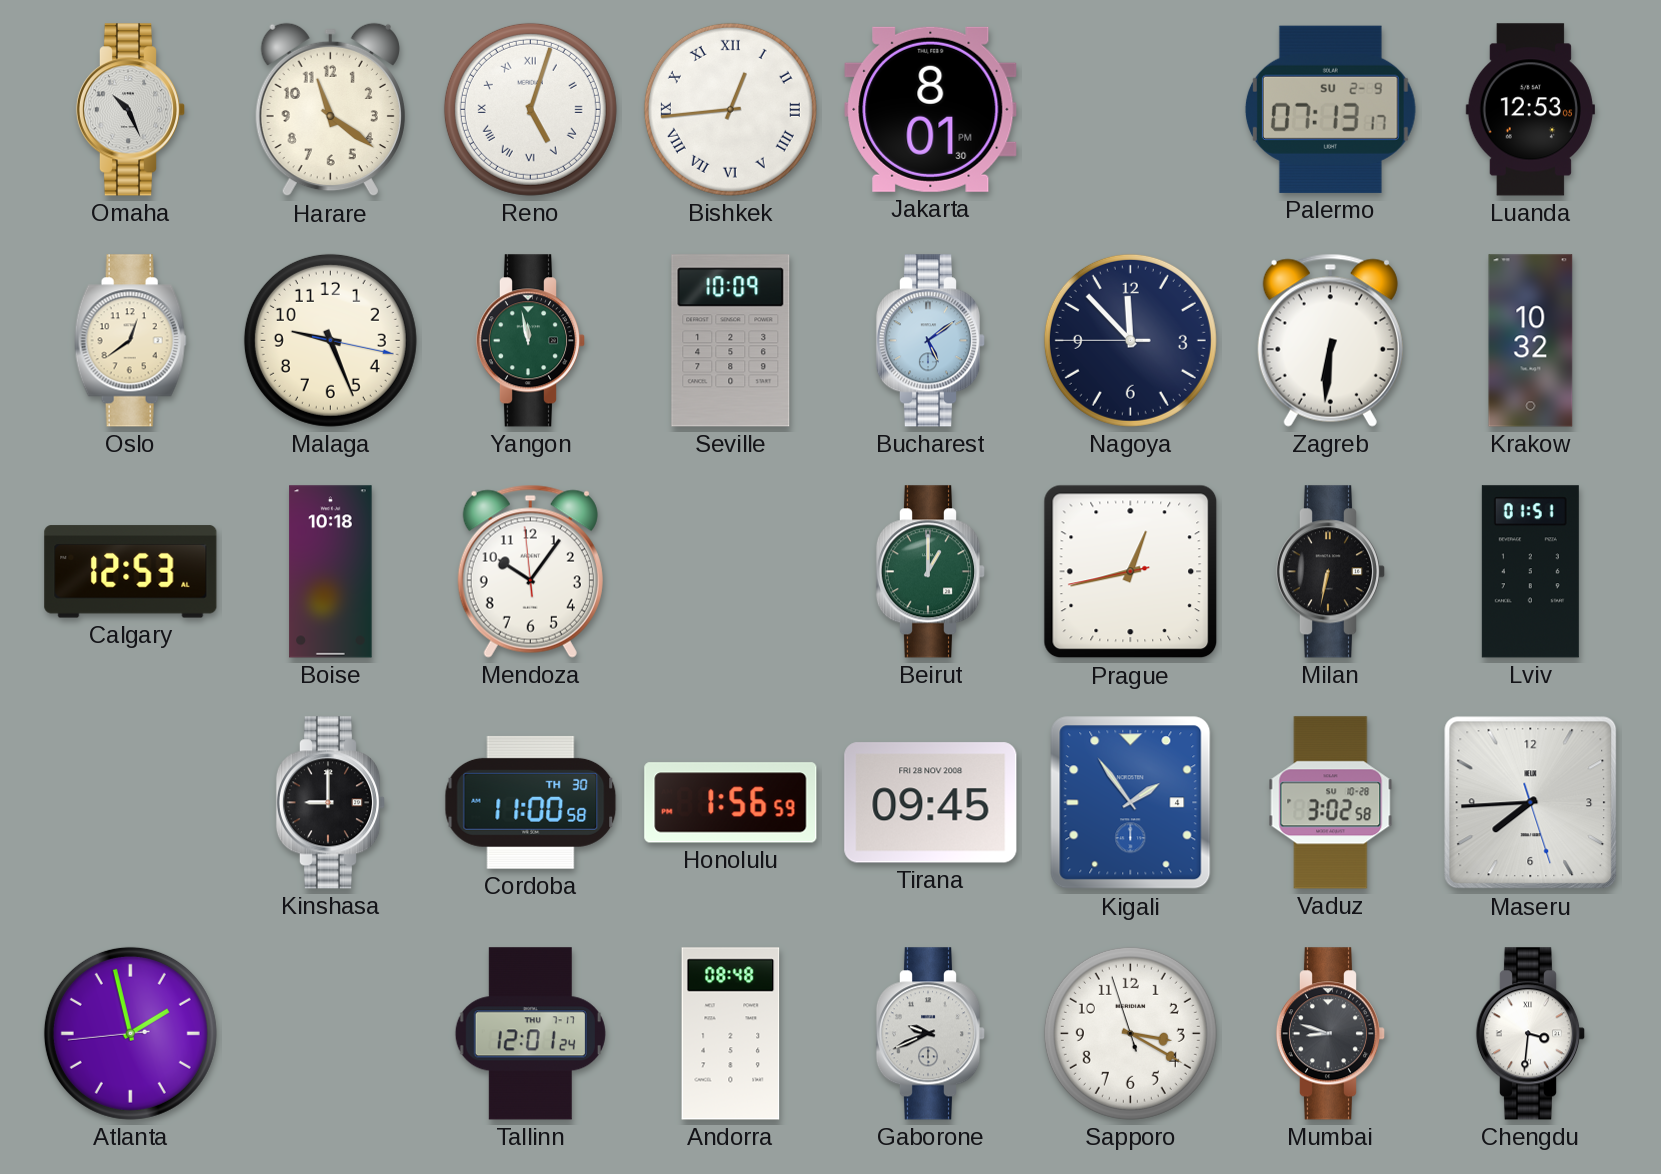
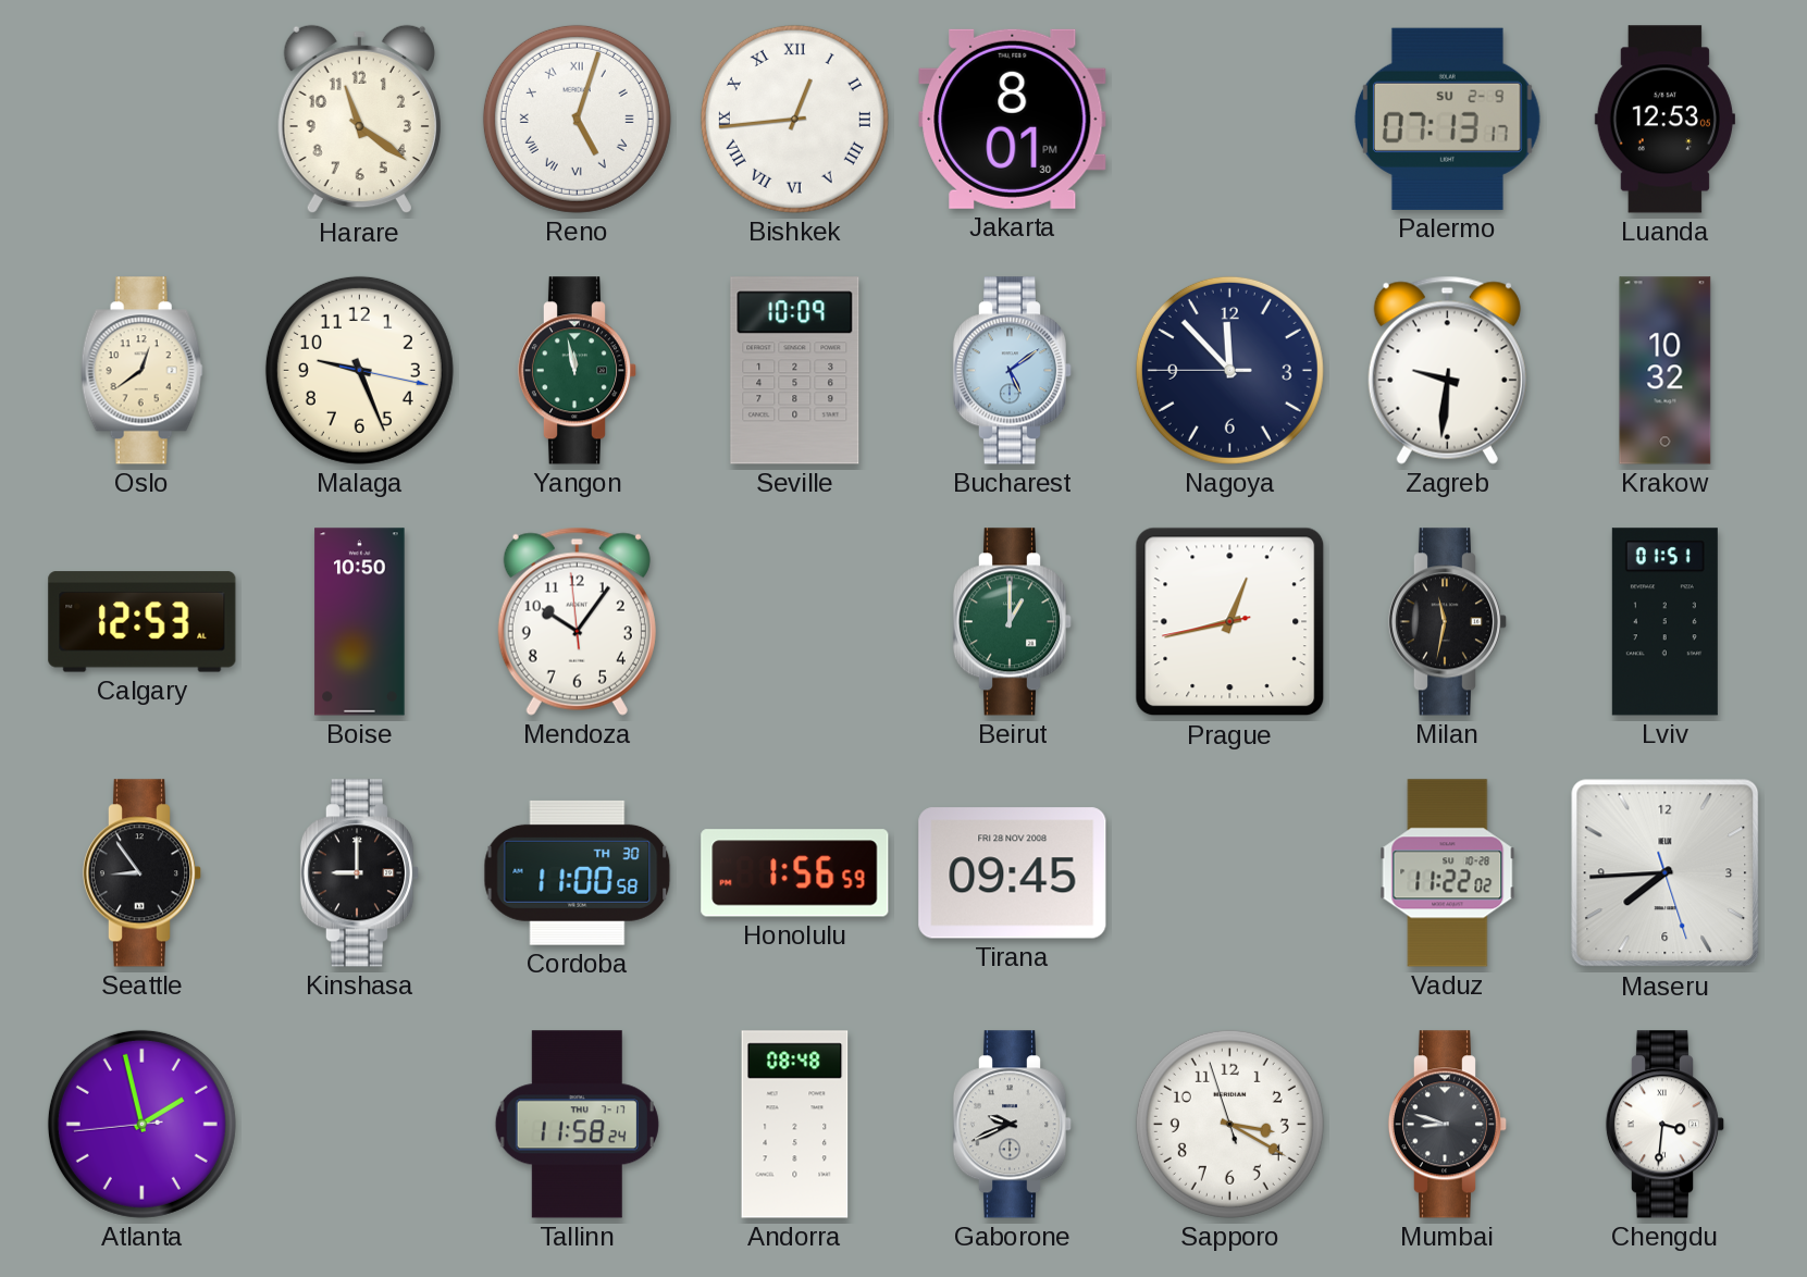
Omaha: 10:26 -> none
Zagreb: 6:31 -> 9:31
Boise: 10:18 -> 10:50
Milan: 6:32 -> 11:32
Seattle: none -> 8:54
Kigali: 1:54 -> none
Vaduz: 3:02 -> 11:22
Tallinn: 12:01 -> 11:58
